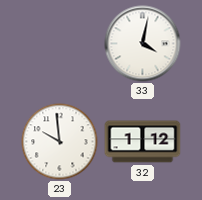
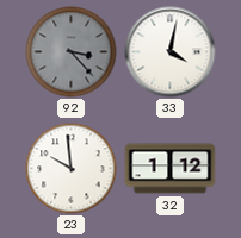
92: none -> 3:23
